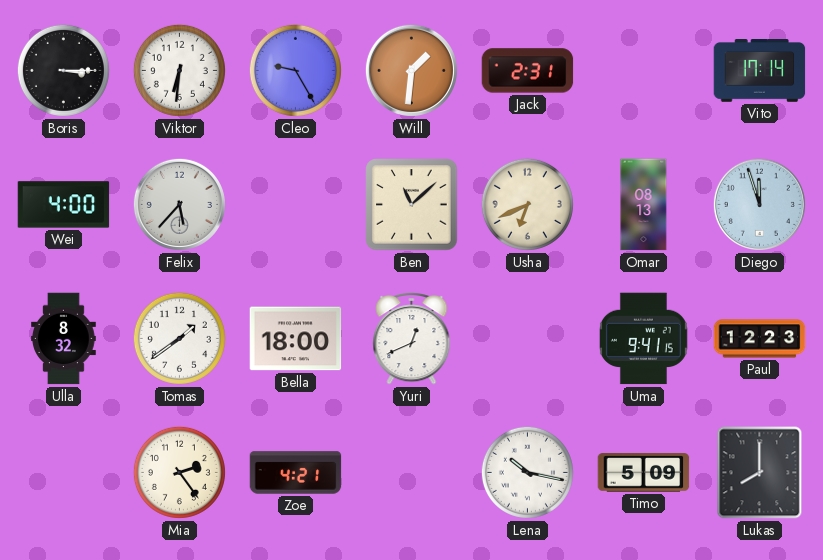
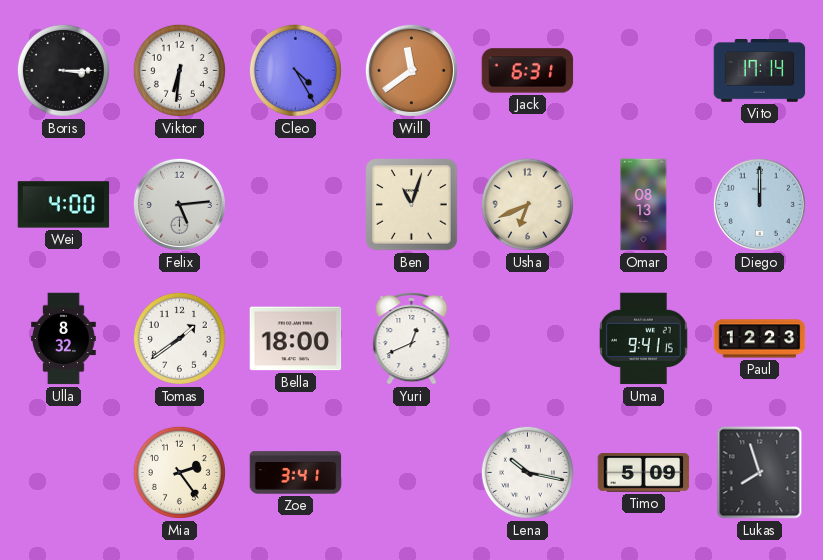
Cleo: 9:25 -> 4:25
Will: 1:31 -> 11:39
Jack: 2:31 -> 6:31
Felix: 5:37 -> 5:14
Ben: 11:08 -> 11:03
Diego: 11:57 -> 12:00
Zoe: 4:21 -> 3:41
Lukas: 8:00 -> 7:57
